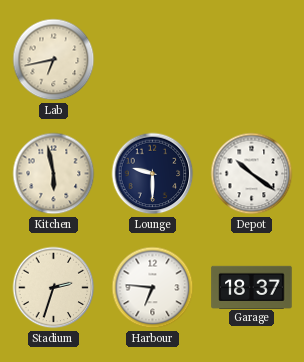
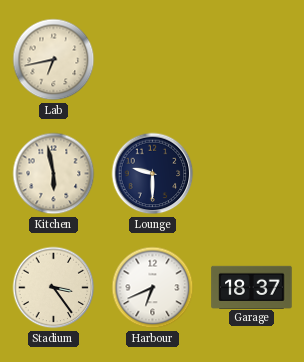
Depot: 10:21 -> none
Stadium: 2:33 -> 3:24
Harbour: 6:46 -> 6:41
